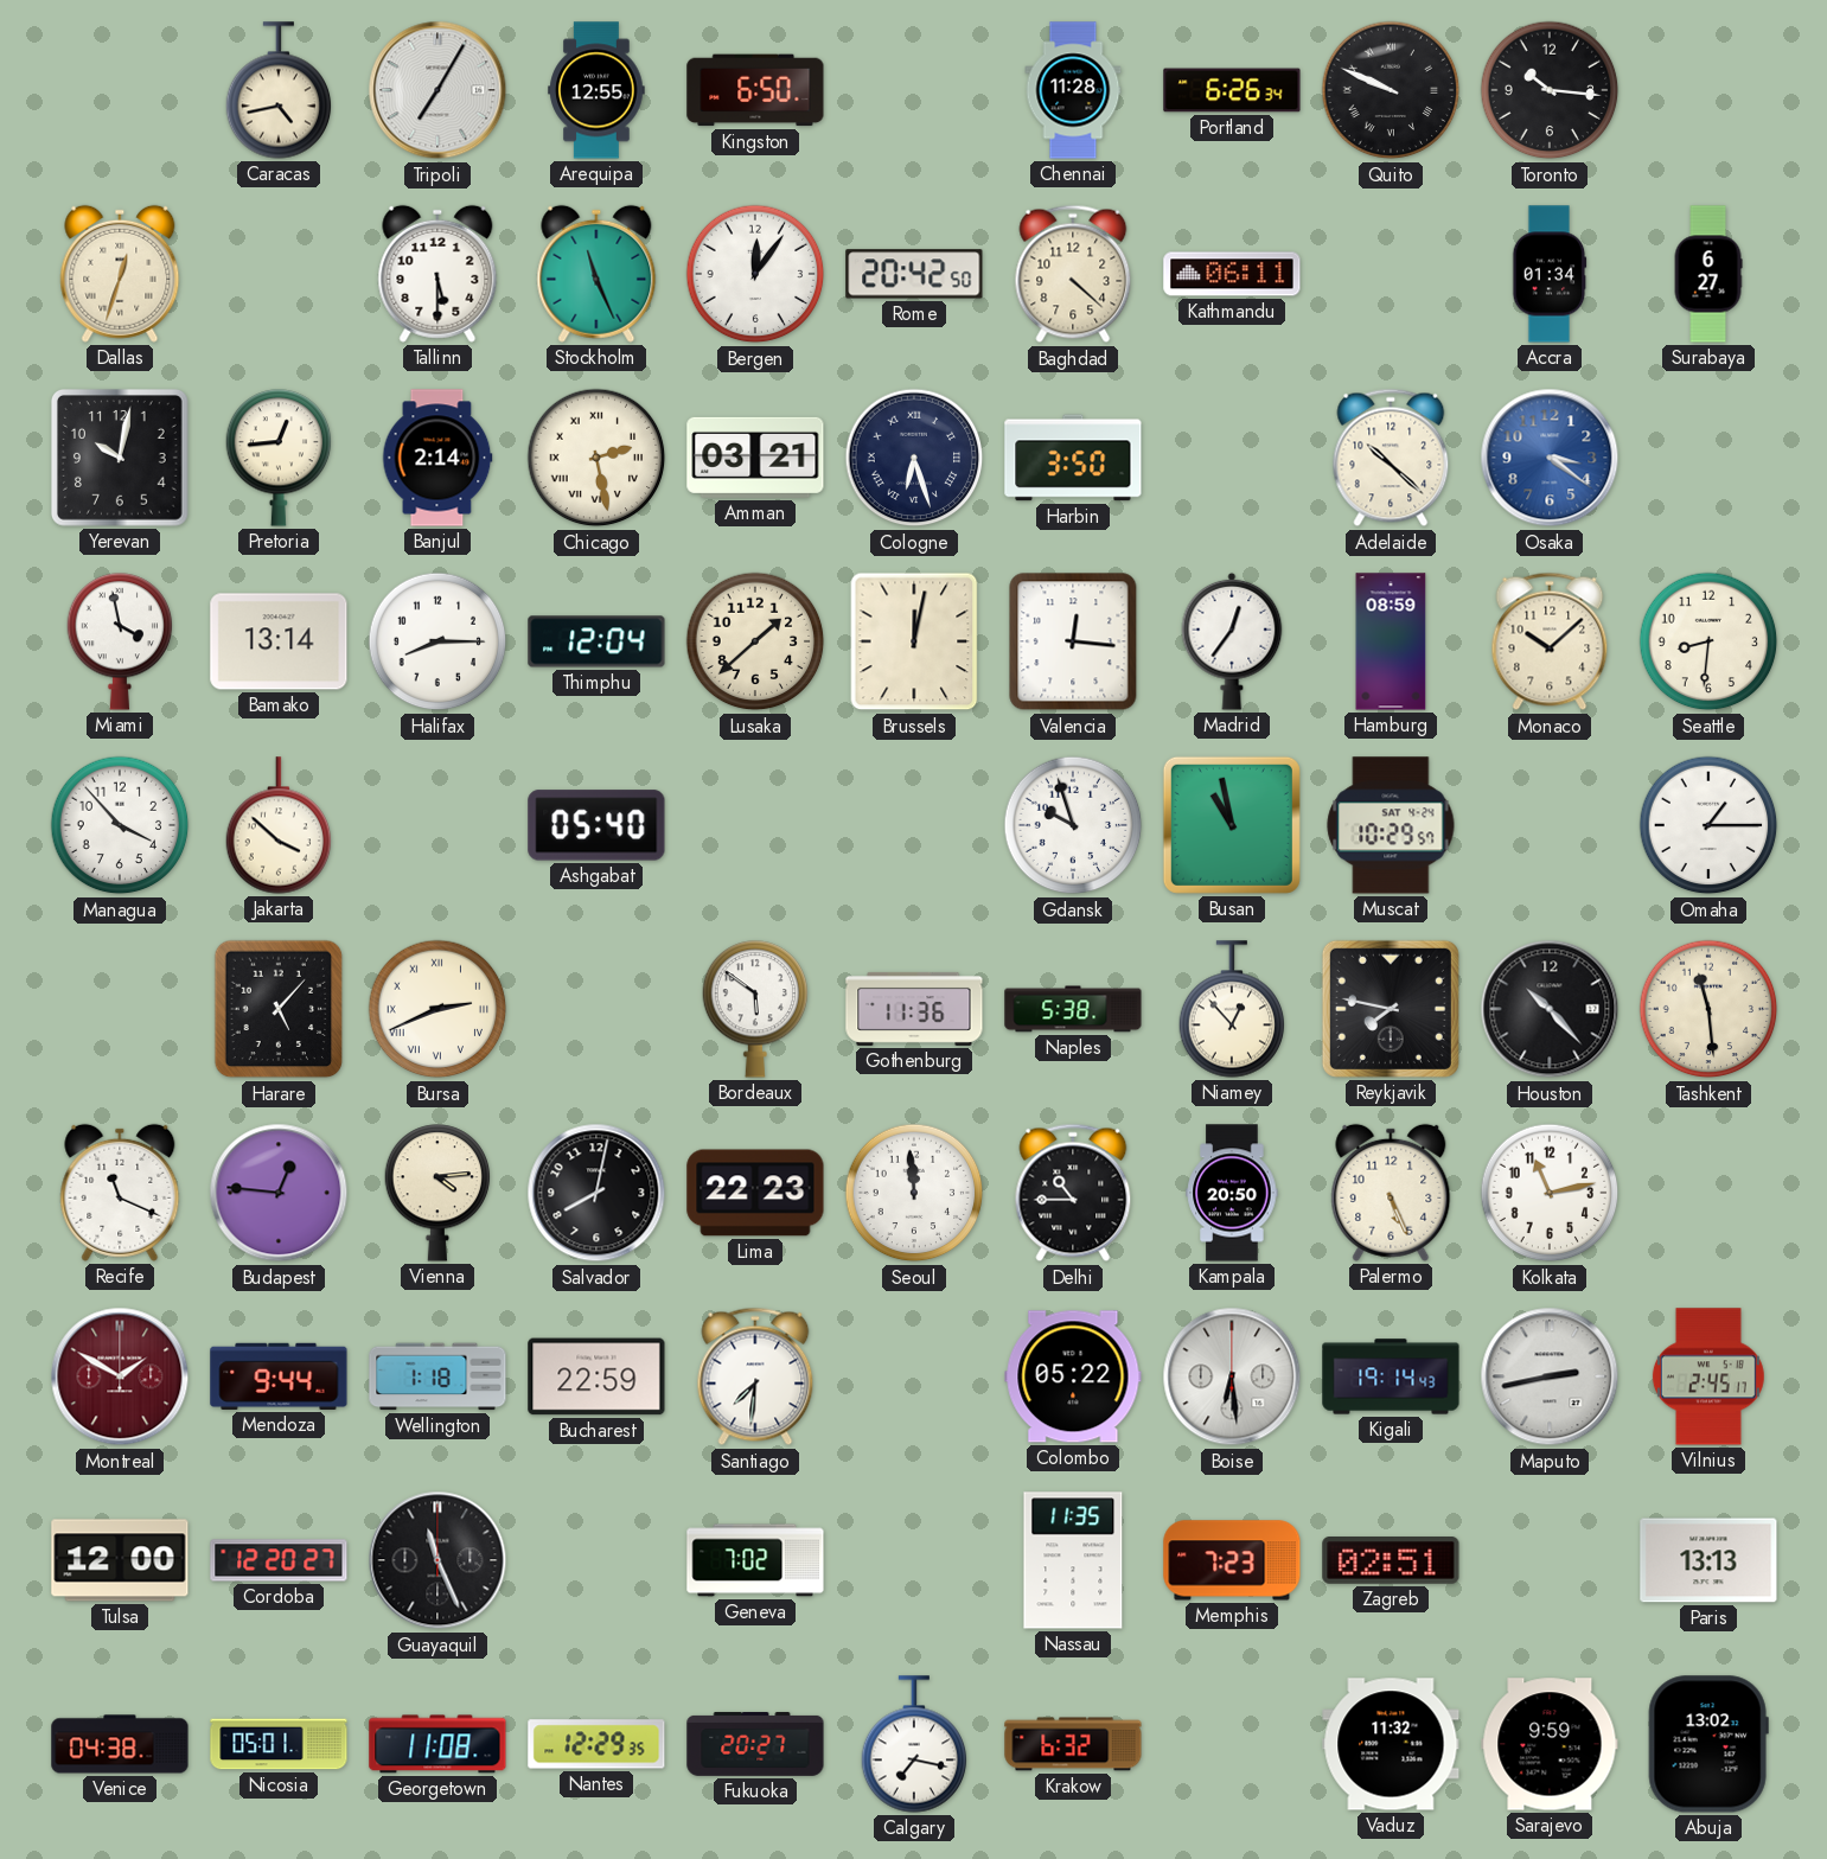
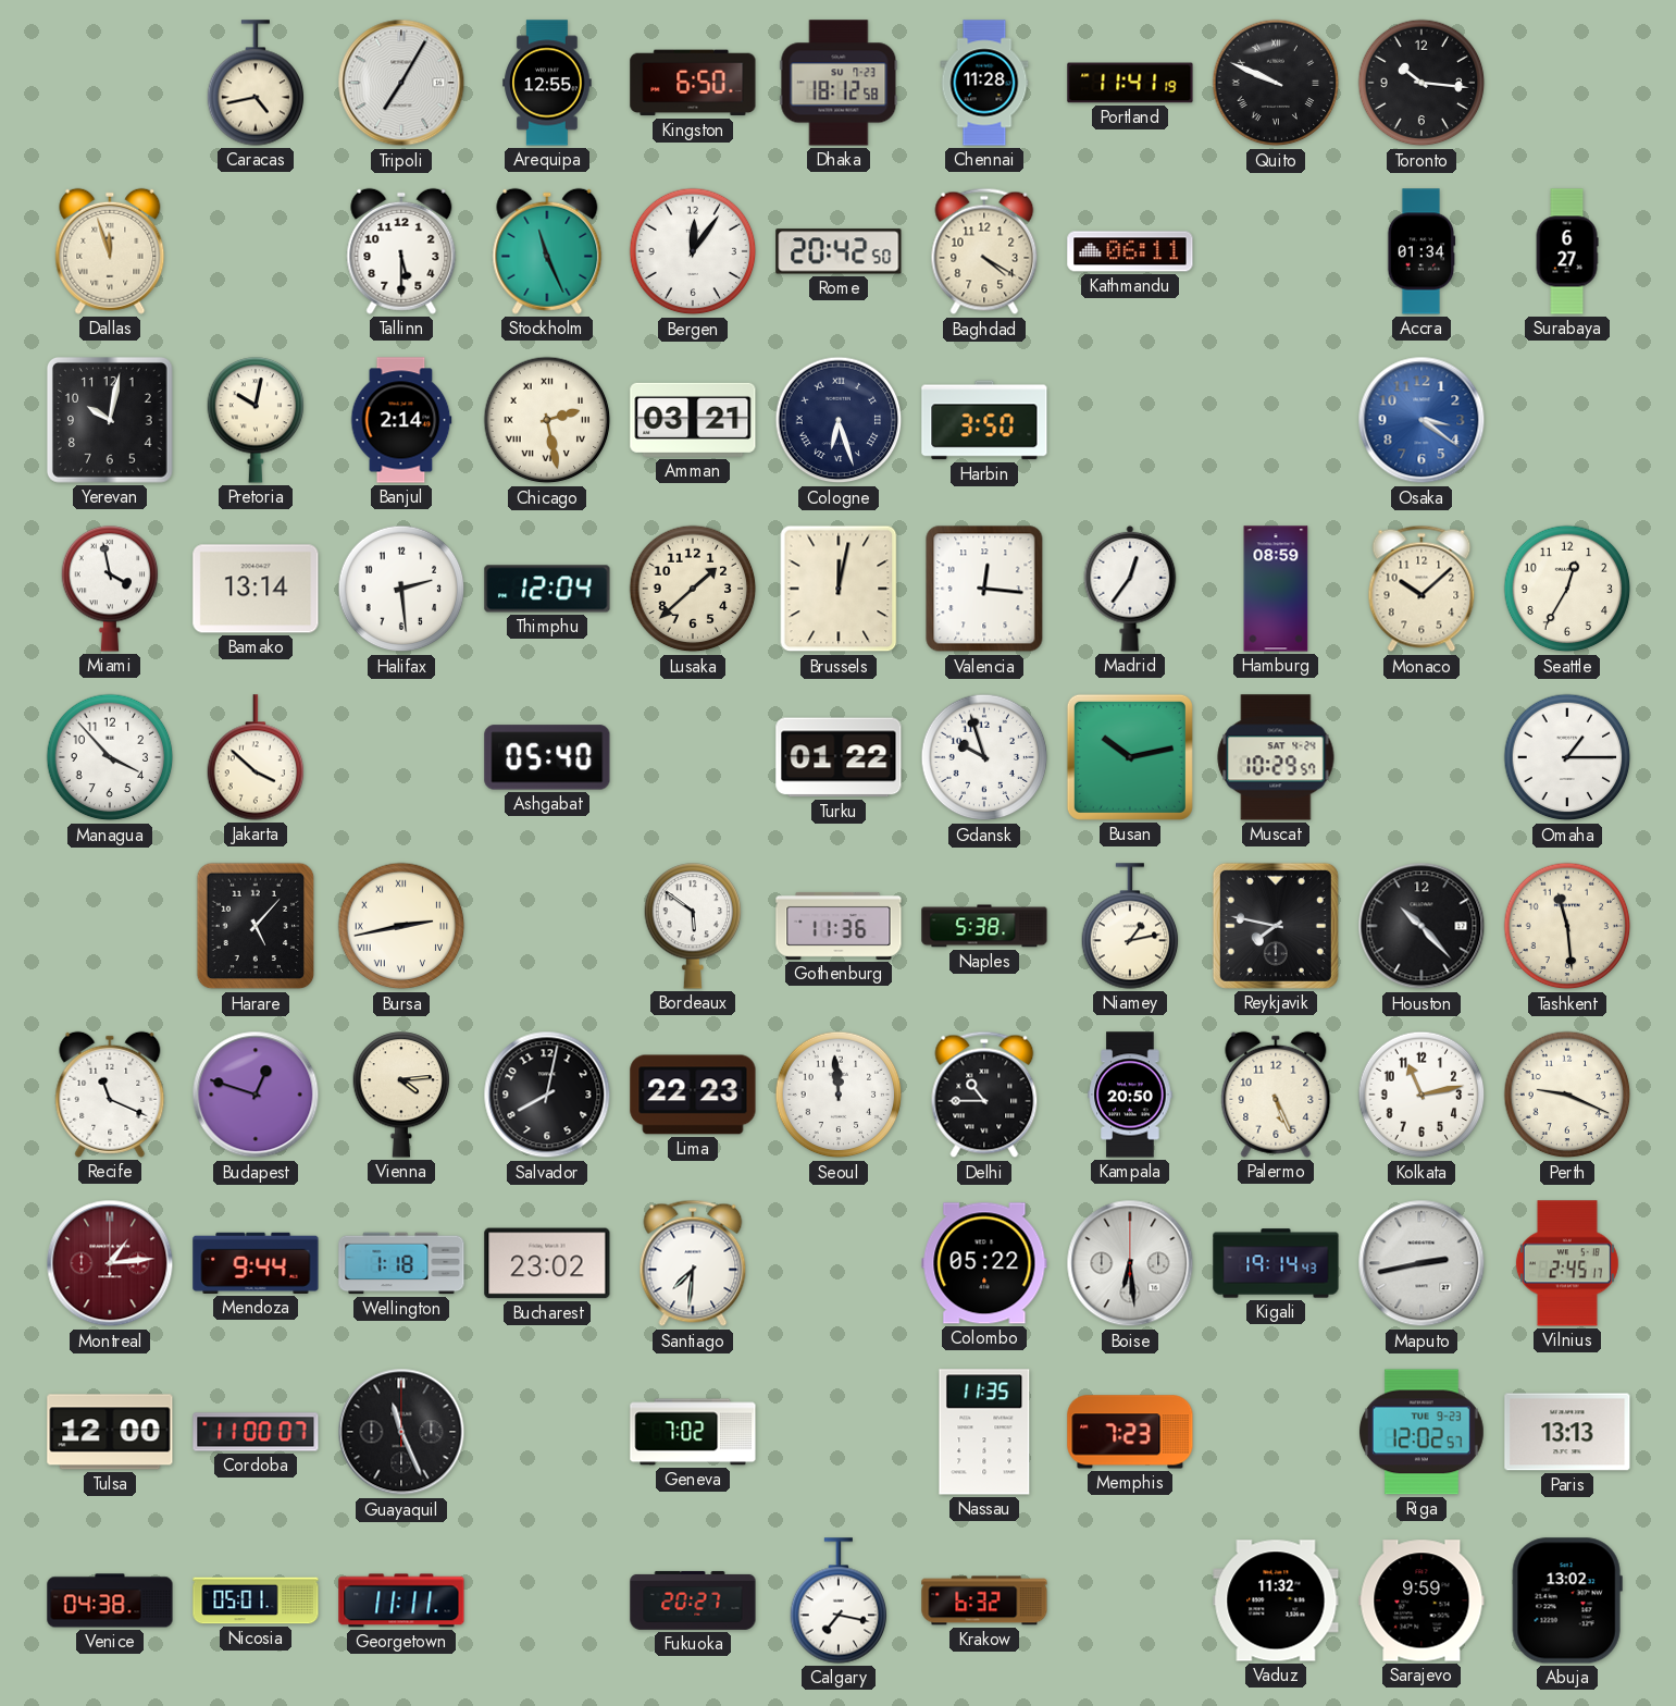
Dhaka: none -> 18:12
Portland: 6:26 -> 11:41
Dallas: 12:33 -> 11:57
Baghdad: 4:22 -> 4:20
Pretoria: 12:44 -> 10:02
Adelaide: 10:22 -> none
Halifax: 8:15 -> 2:29
Seattle: 8:31 -> 12:35
Turku: none -> 01:22
Busan: 10:58 -> 10:13
Bursa: 2:41 -> 2:43
Niamey: 12:53 -> 1:13
Budapest: 12:46 -> 12:48
Perth: none -> 9:19
Montreal: 1:50 -> 1:14
Bucharest: 22:59 -> 23:02
Cordoba: 12:20 -> 11:00
Zagreb: 02:51 -> none
Riga: none -> 12:02
Georgetown: 11:08 -> 11:11
Nantes: 12:29 -> none
